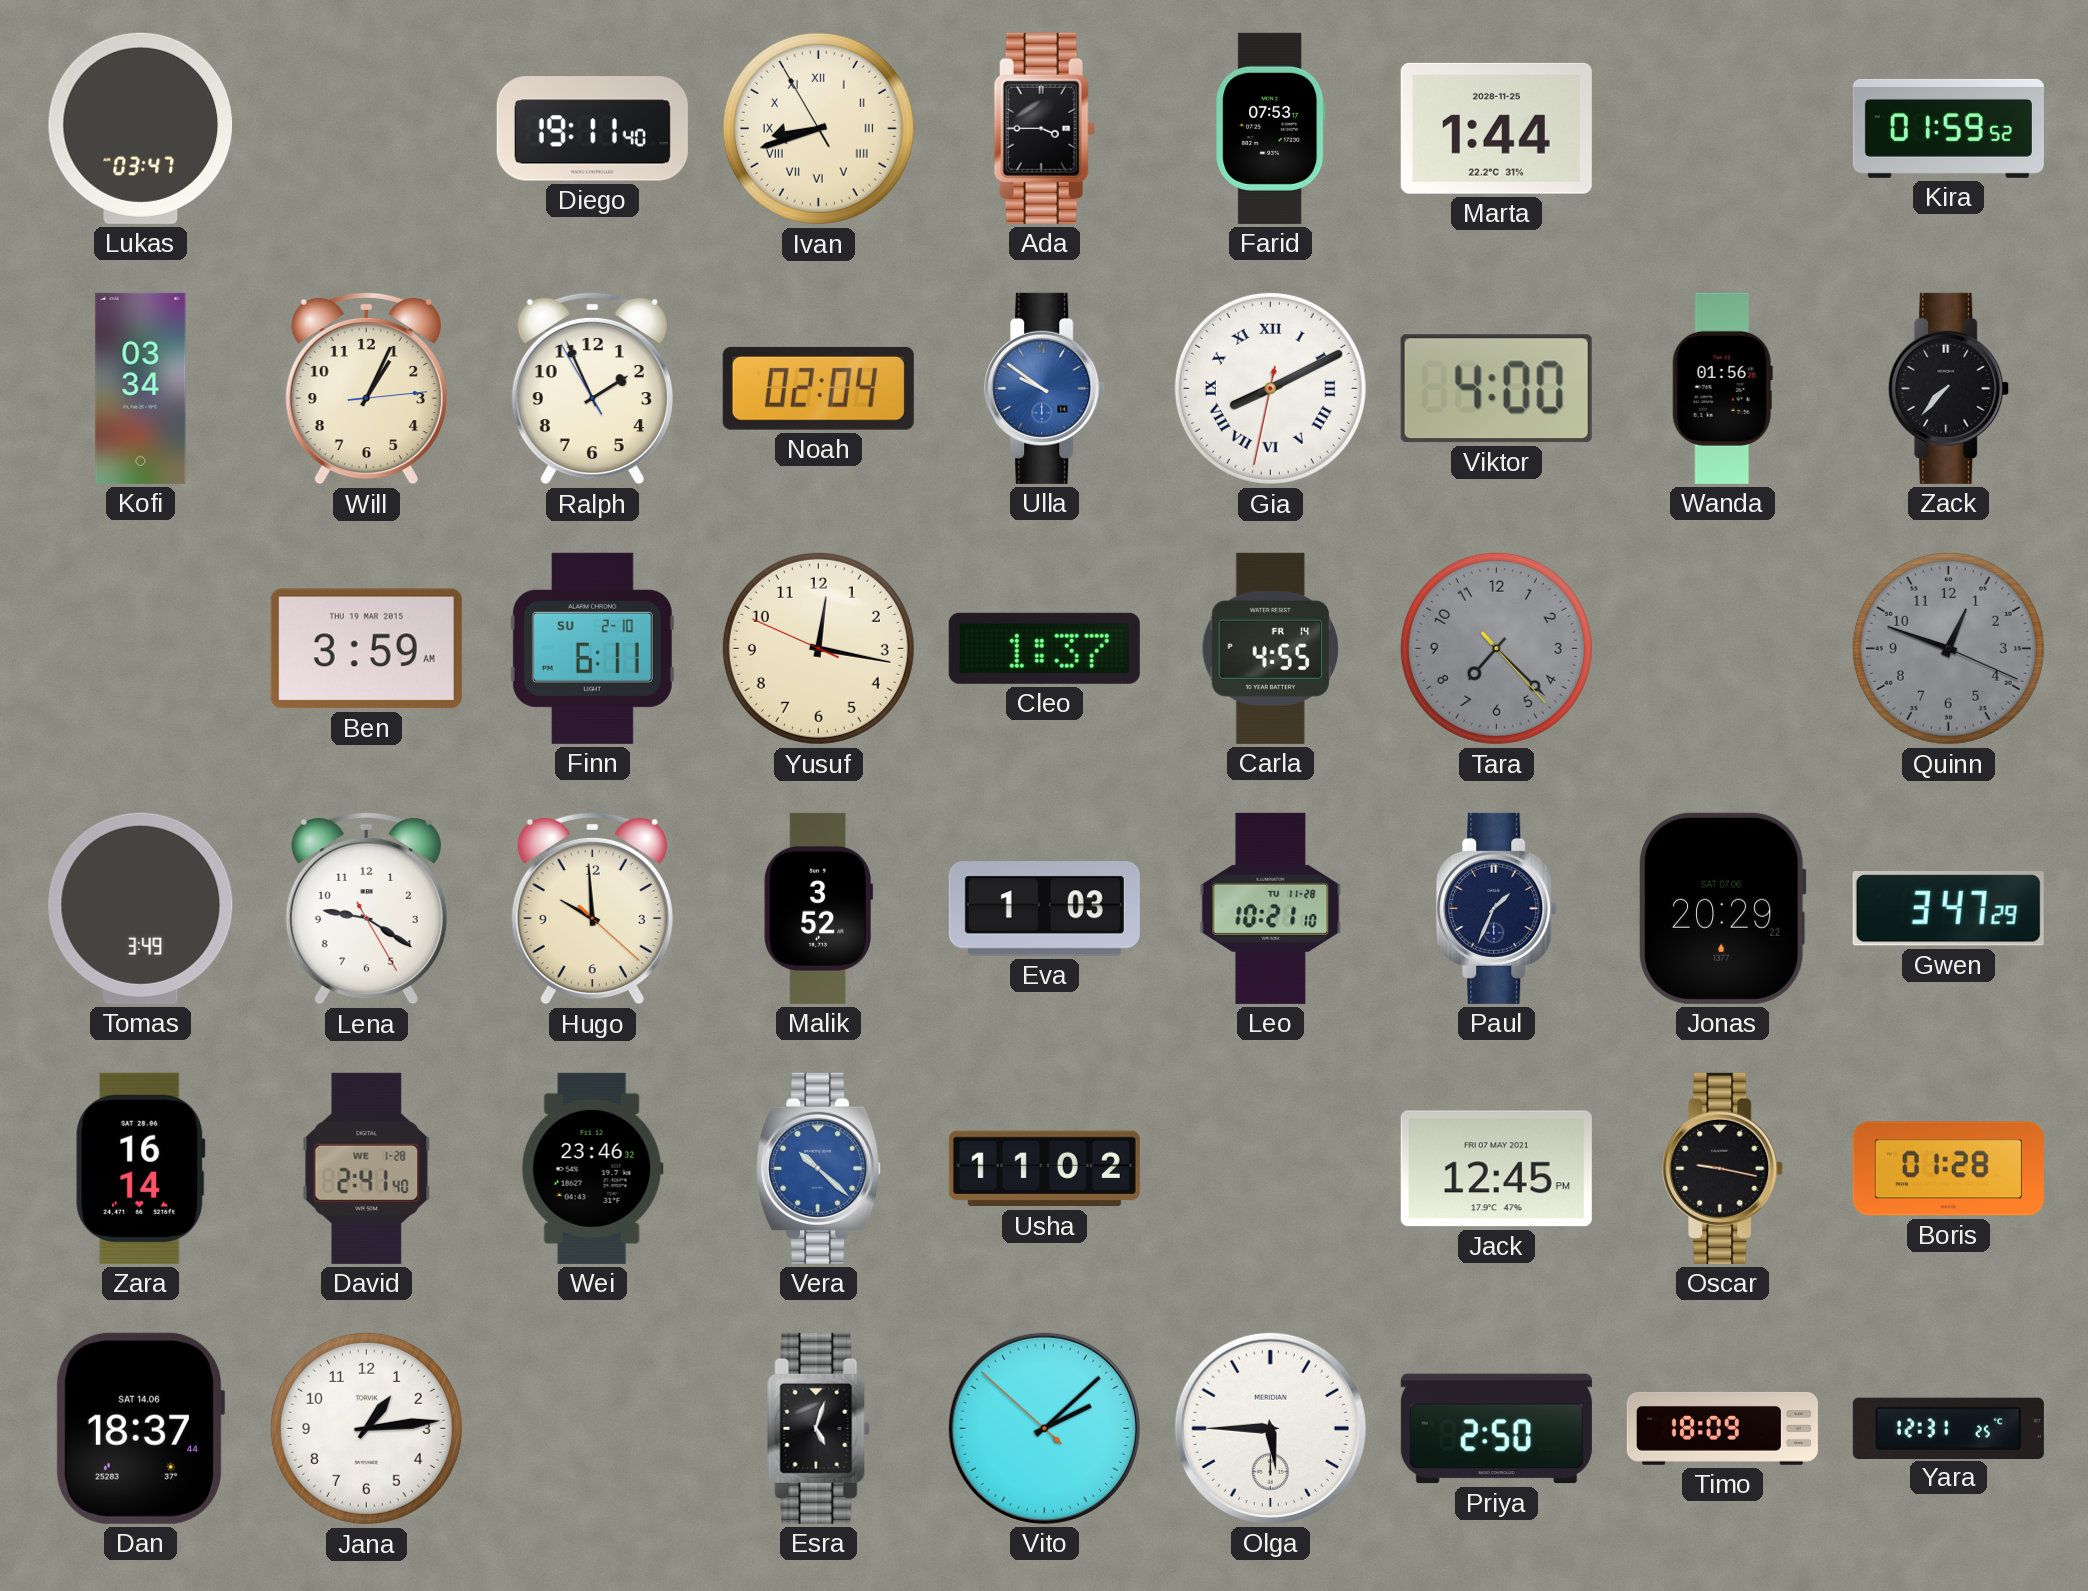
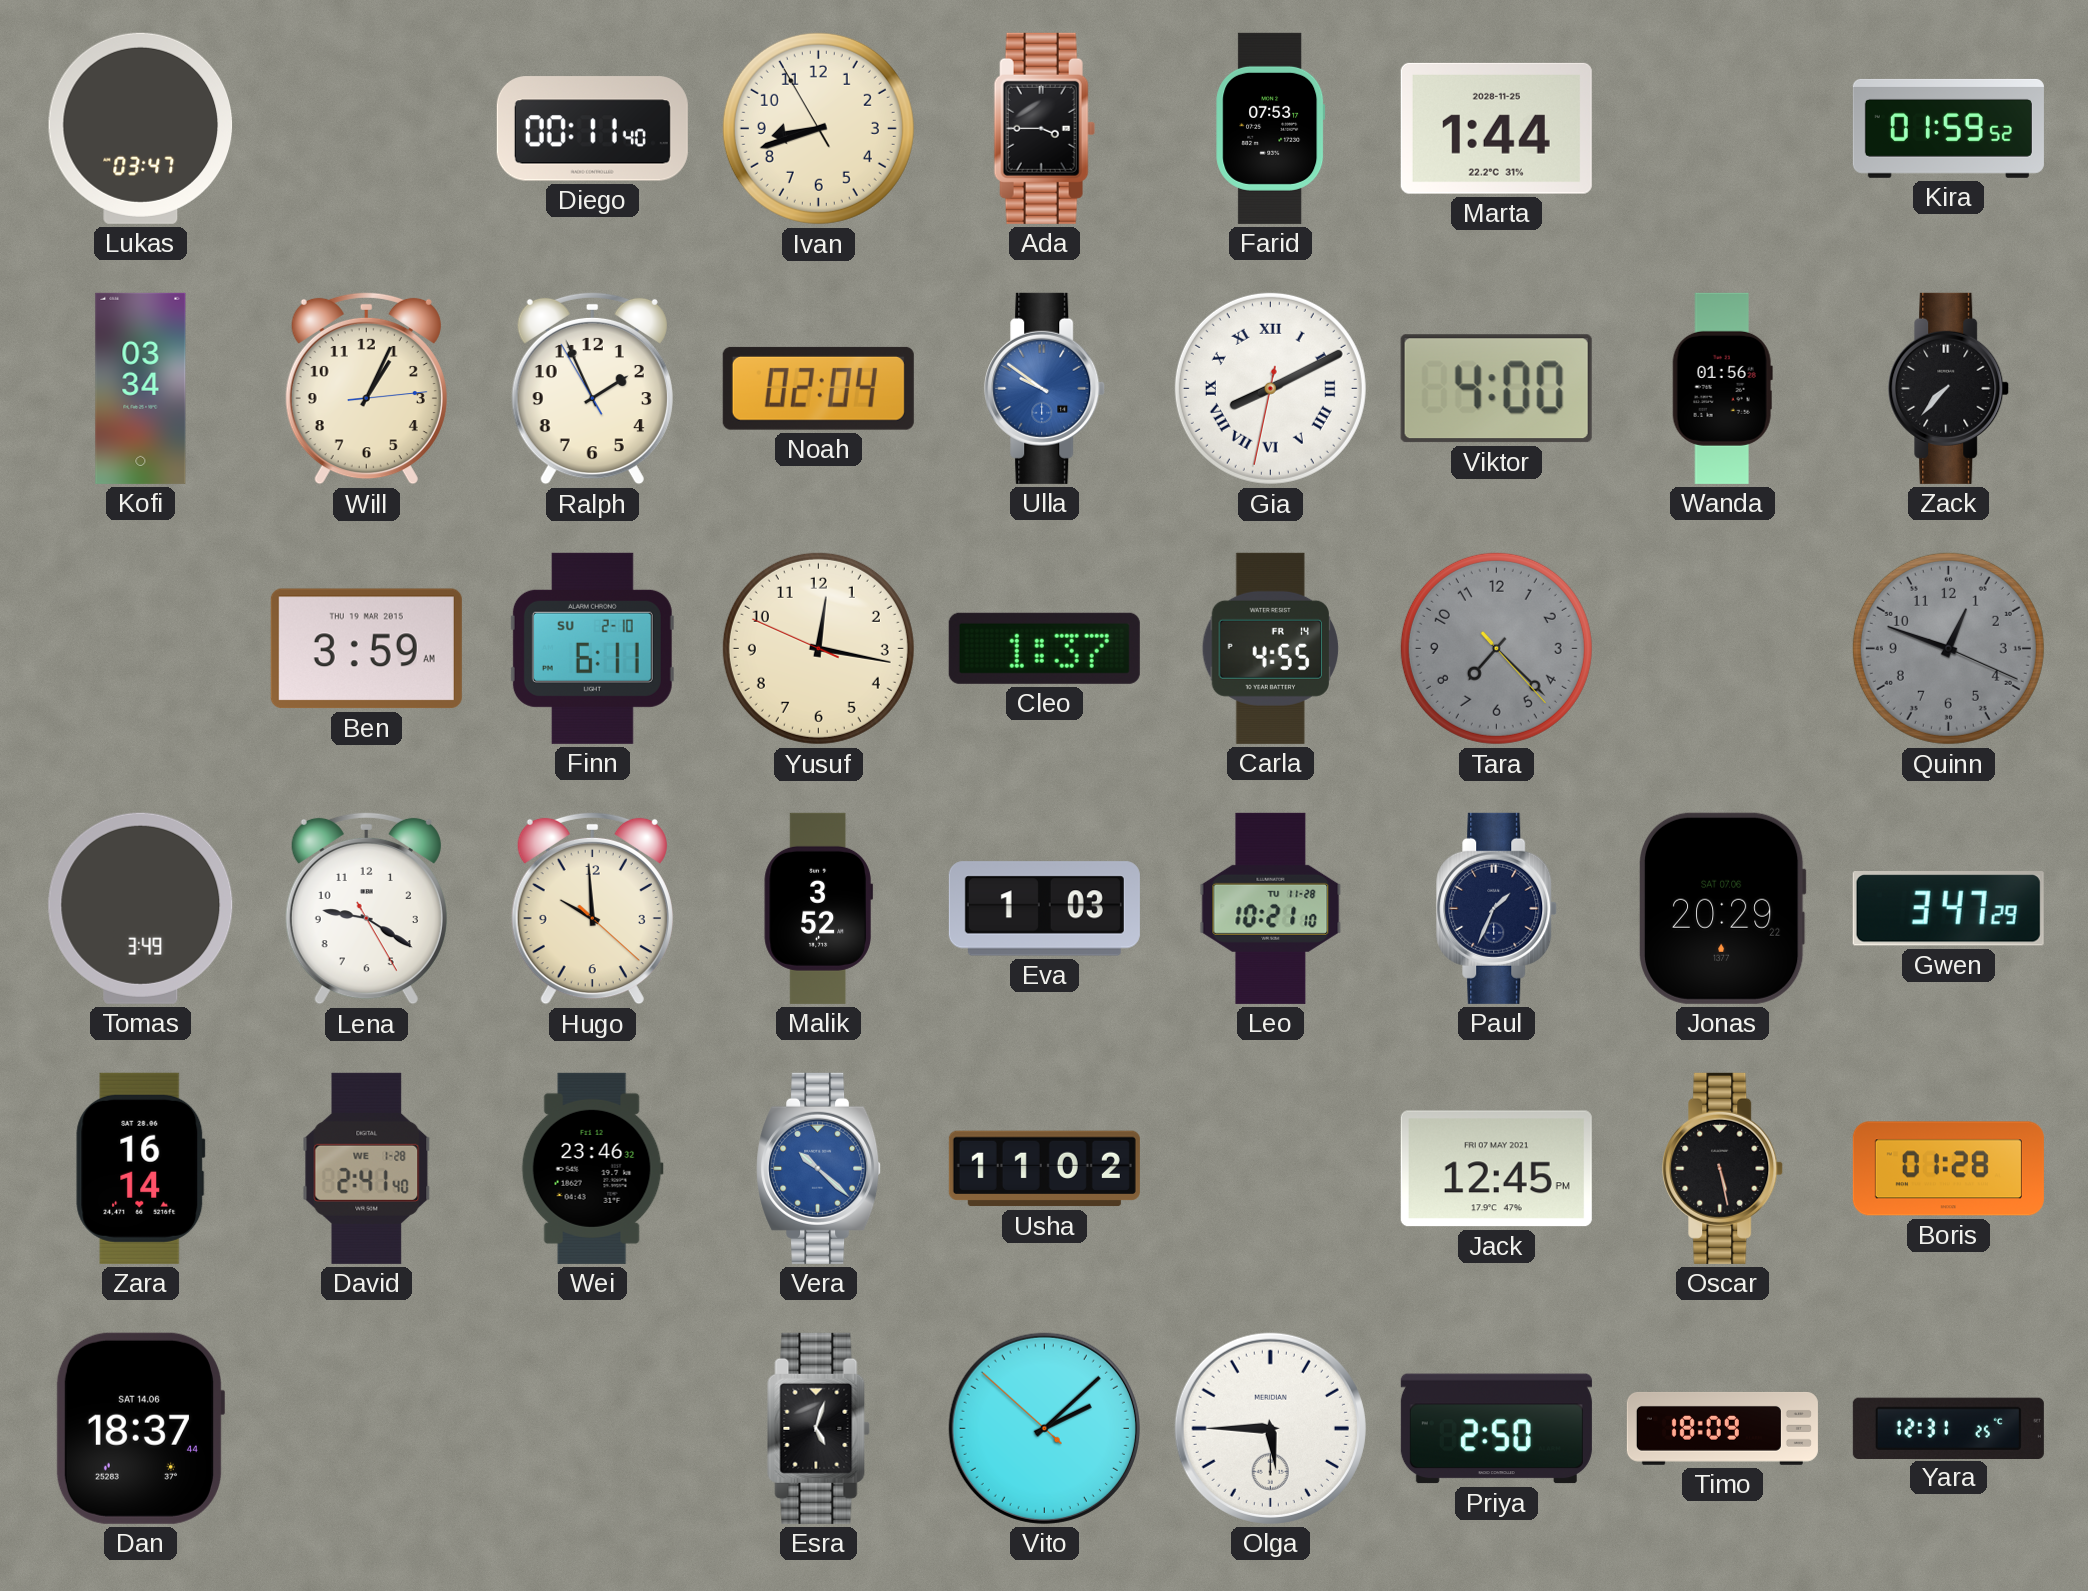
Diego: 19:11 -> 00:11
Ivan numerals: Roman -> Arabic
Oscar: 9:17 -> 5:28
Jana: 1:14 -> none
